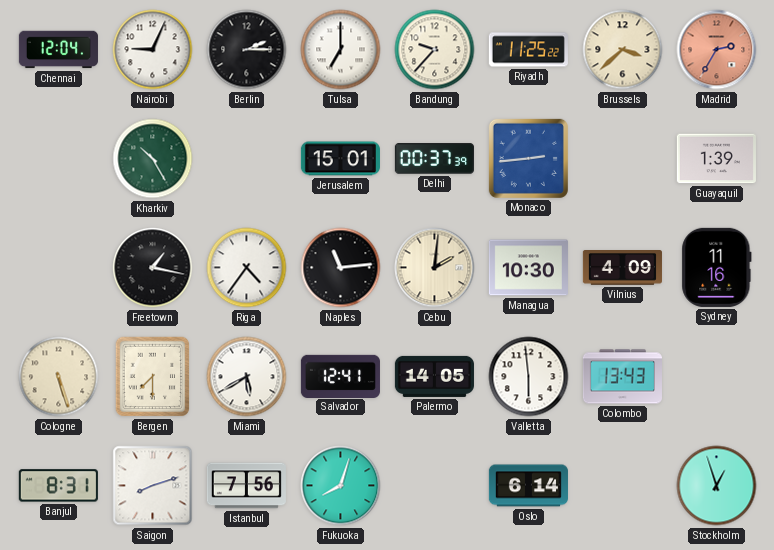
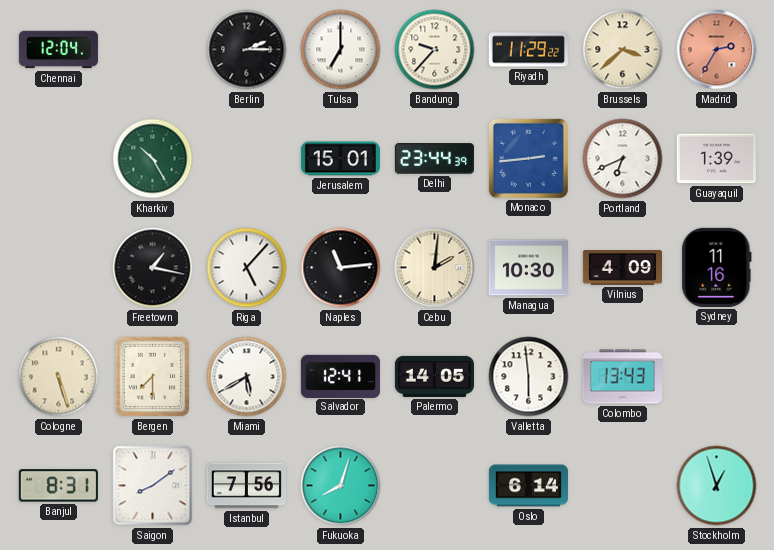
Nairobi: 9:04 -> none
Riyadh: 11:25 -> 11:29
Delhi: 00:37 -> 23:44
Portland: none -> 6:41
Riga: 4:36 -> 5:07
Saigon: 8:12 -> 8:09
